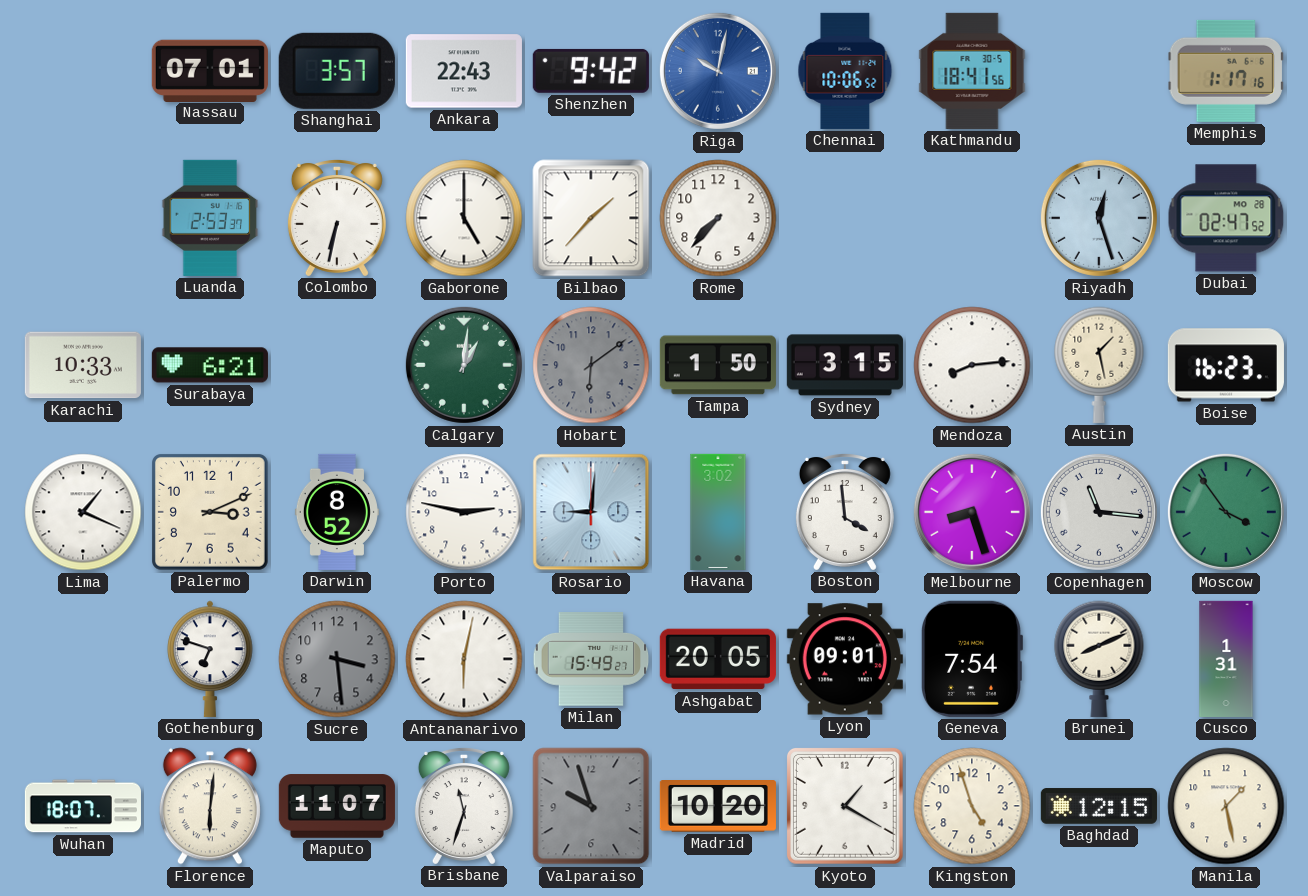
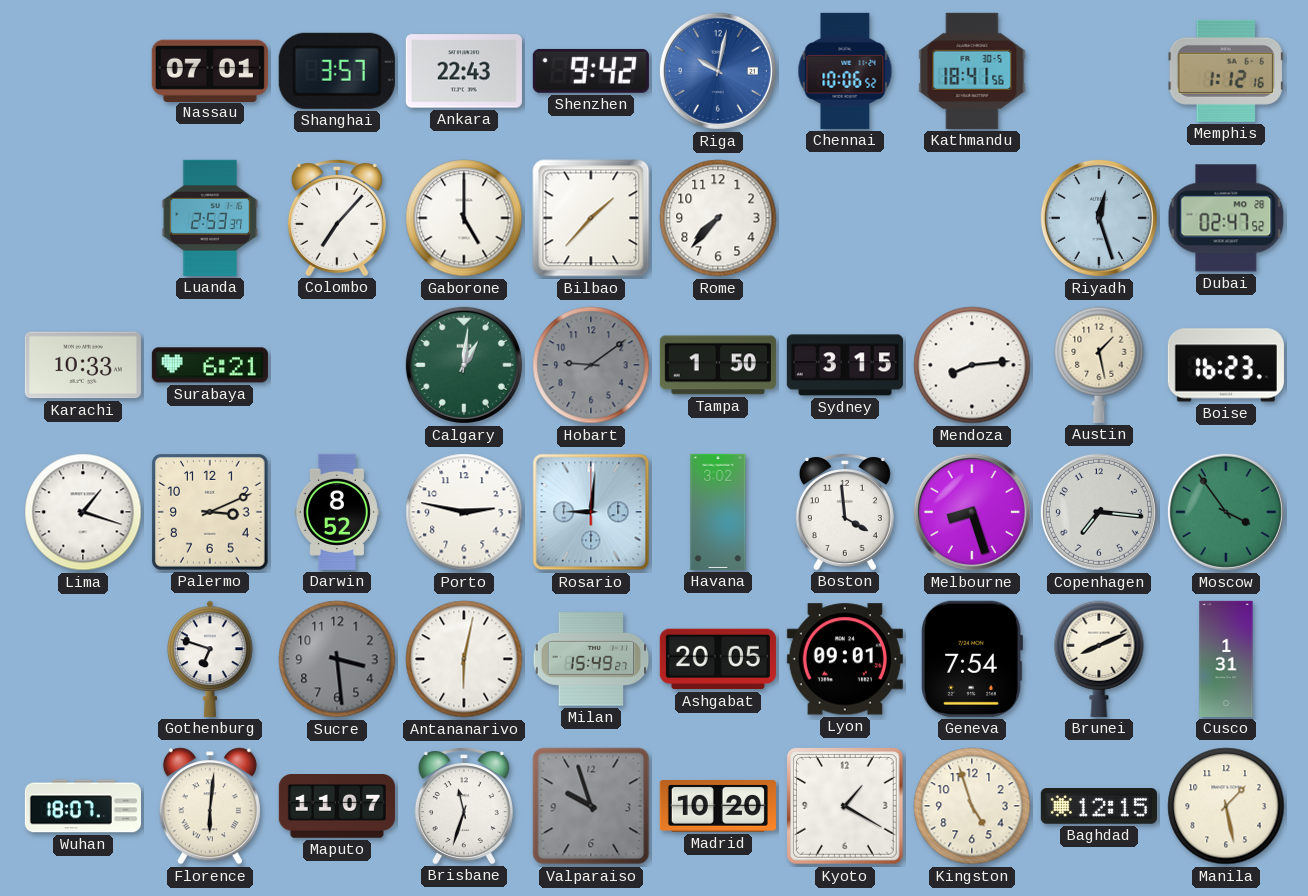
Memphis: 1:17 -> 1:12
Colombo: 6:32 -> 7:07
Hobart: 6:09 -> 9:09
Lima: 1:19 -> 1:18
Copenhagen: 11:16 -> 7:16
